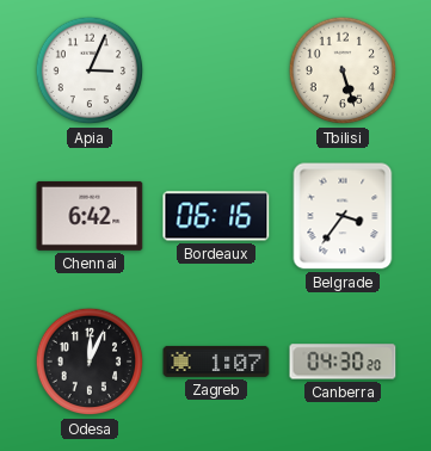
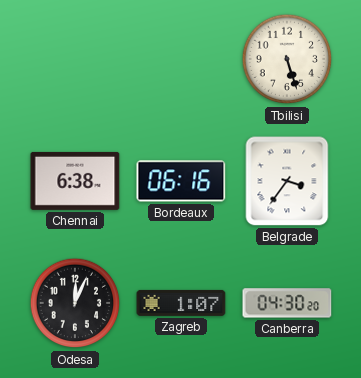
Apia: 3:04 -> none
Chennai: 6:42 -> 6:38
